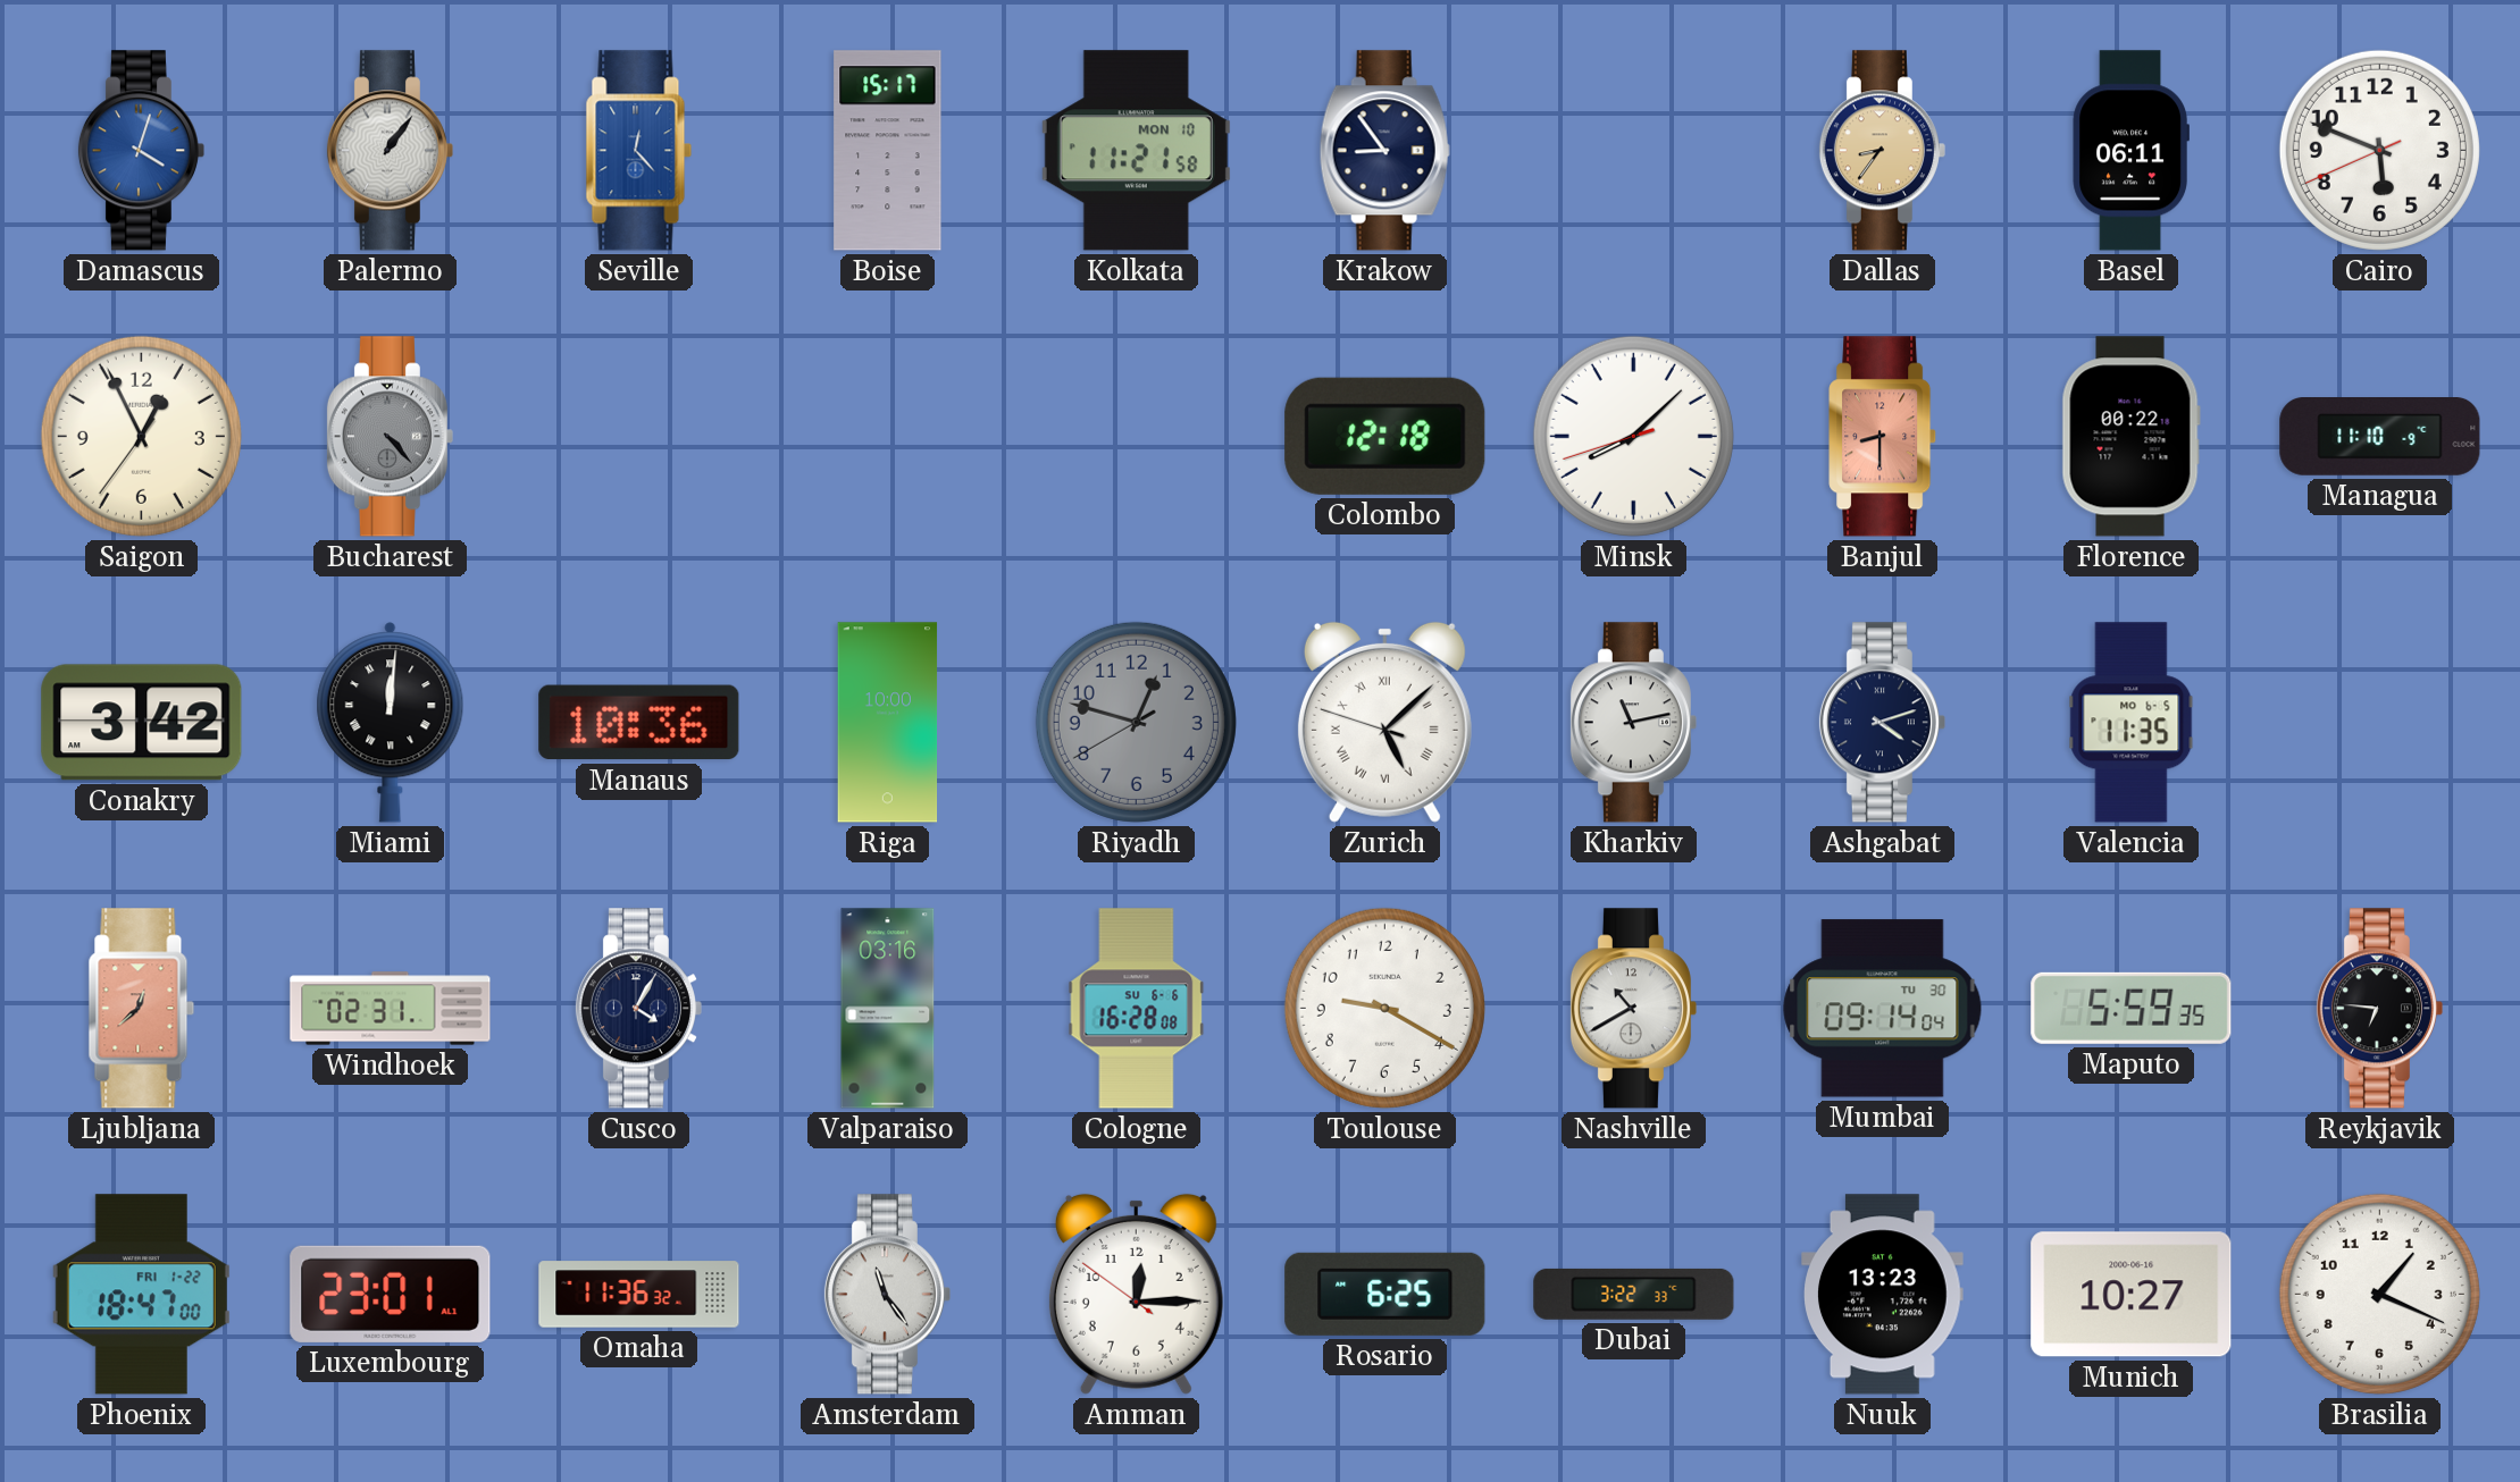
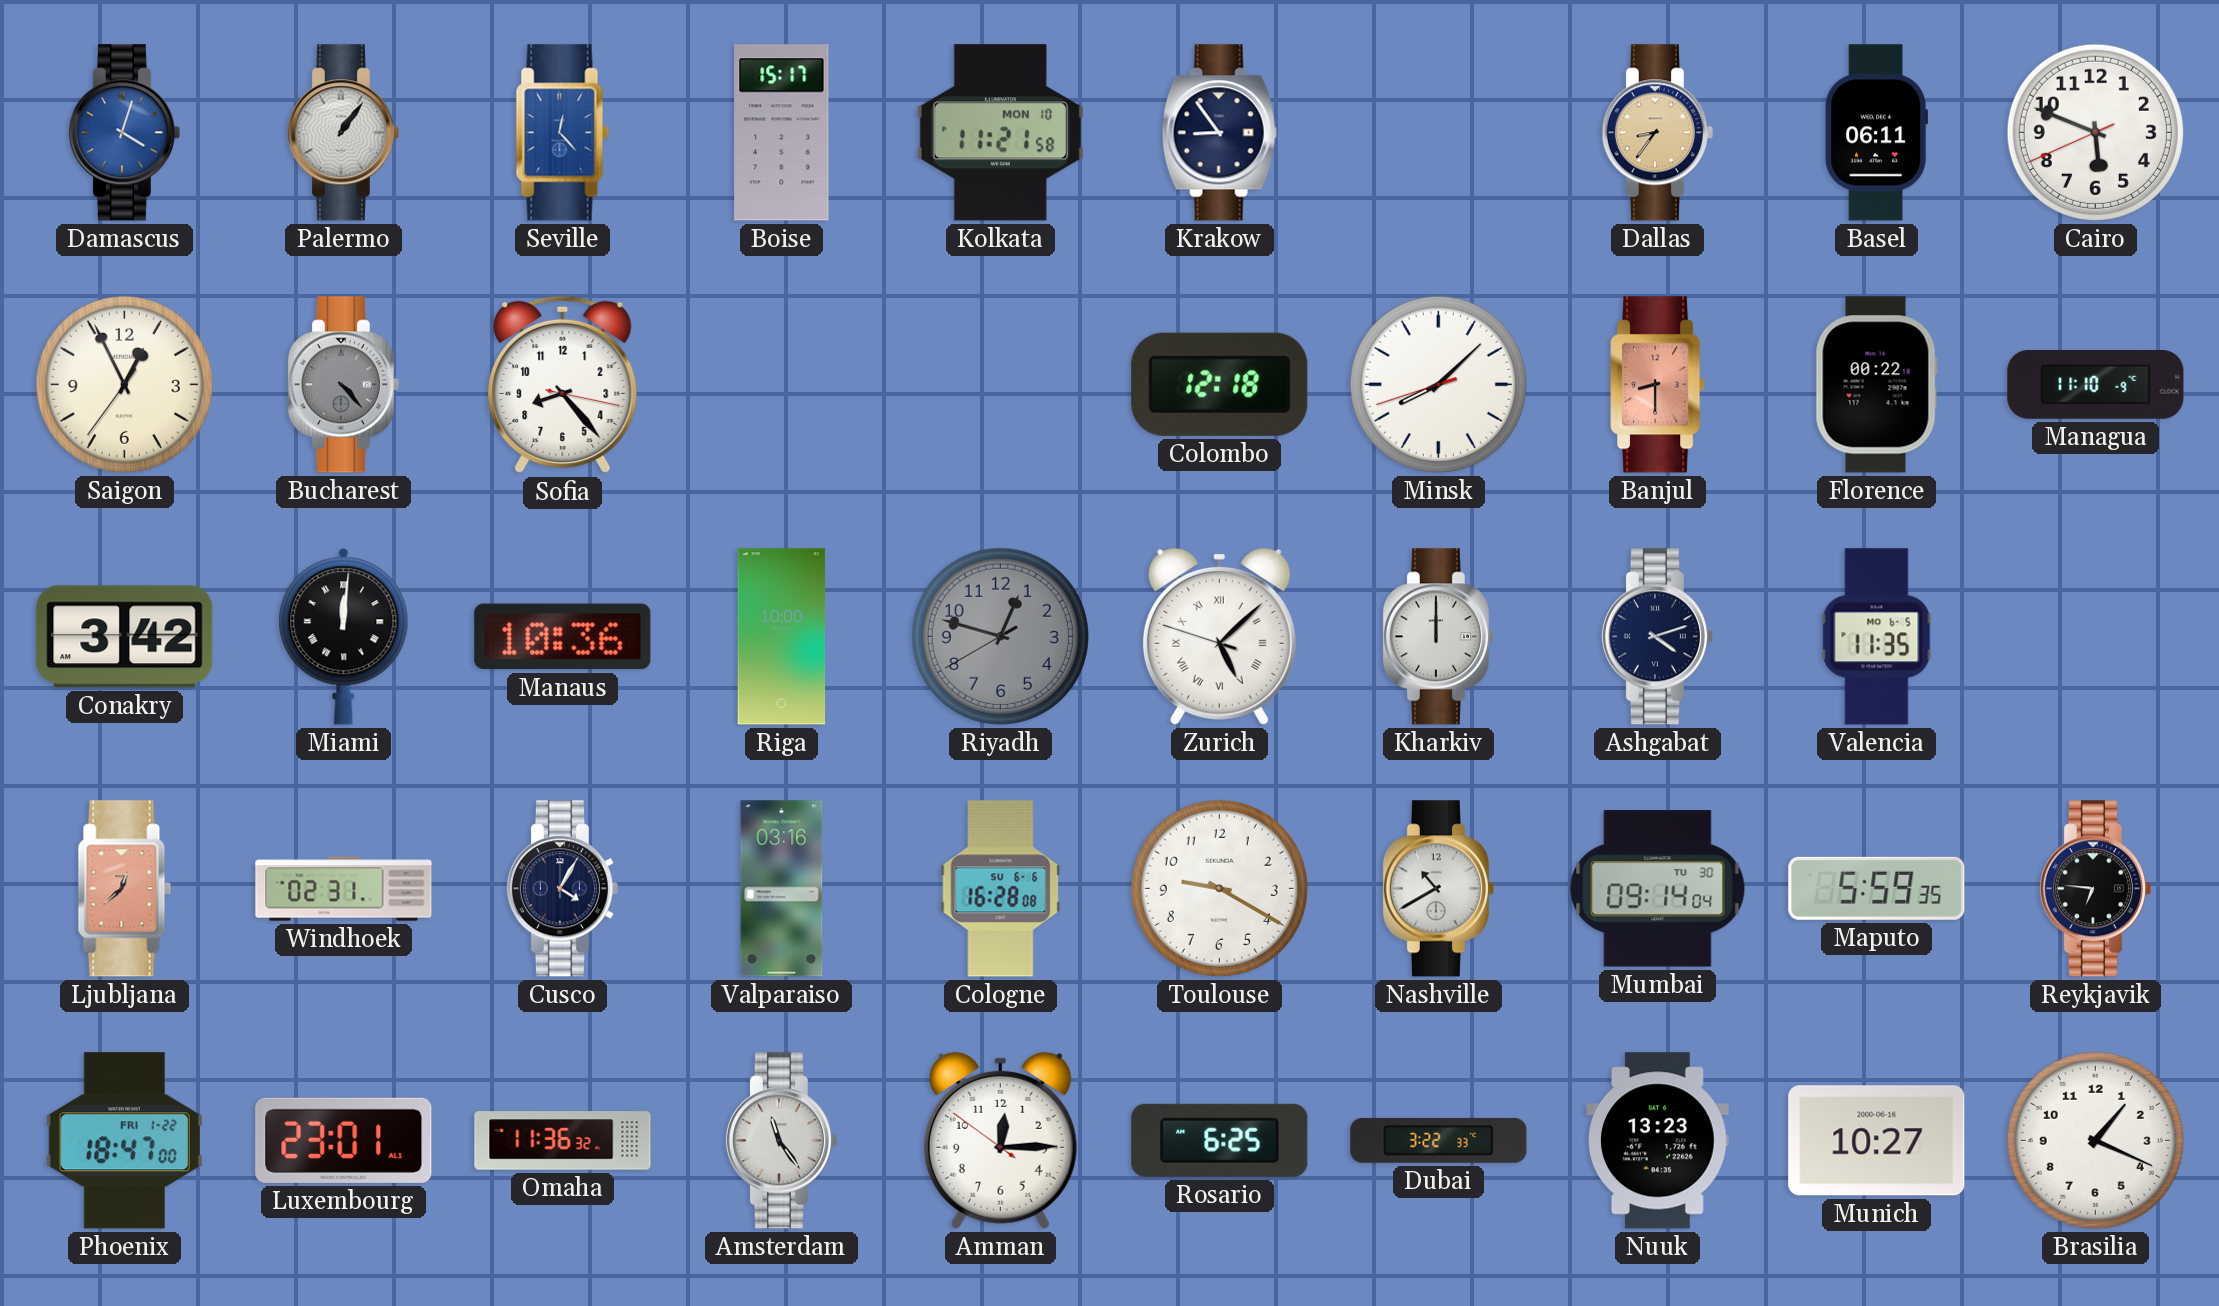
Sofia: none -> 8:23
Kharkiv: 11:13 -> 12:00
